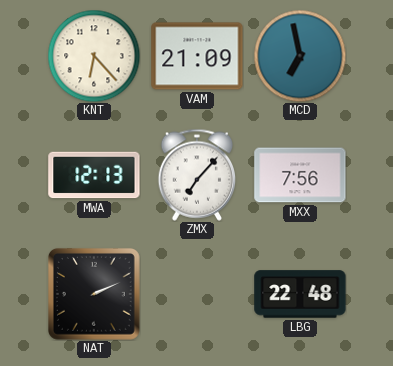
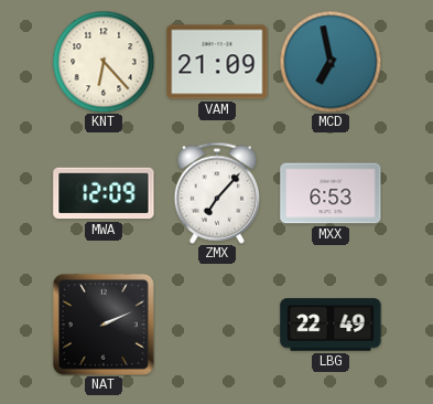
MWA: 12:13 -> 12:09
MXX: 7:56 -> 6:53
LBG: 22:48 -> 22:49
